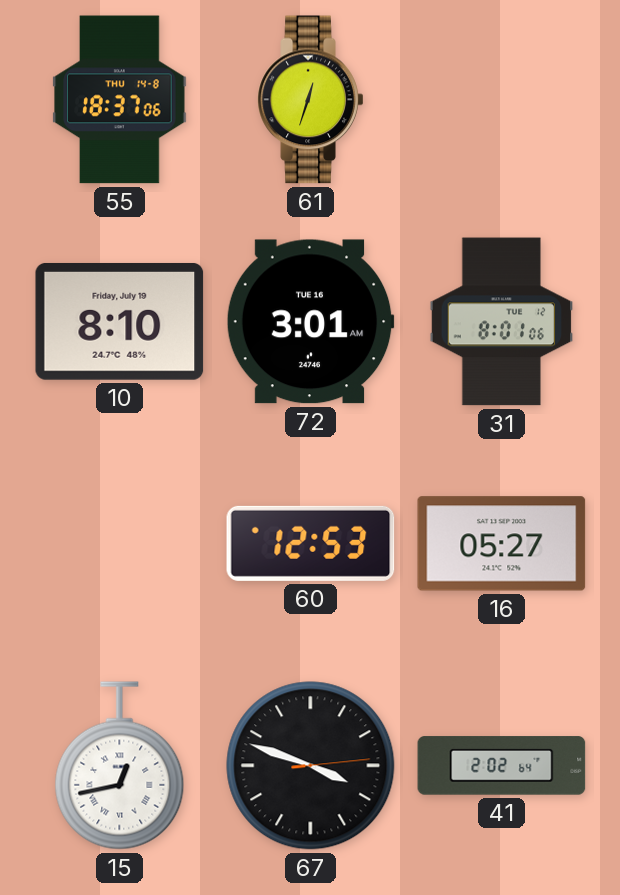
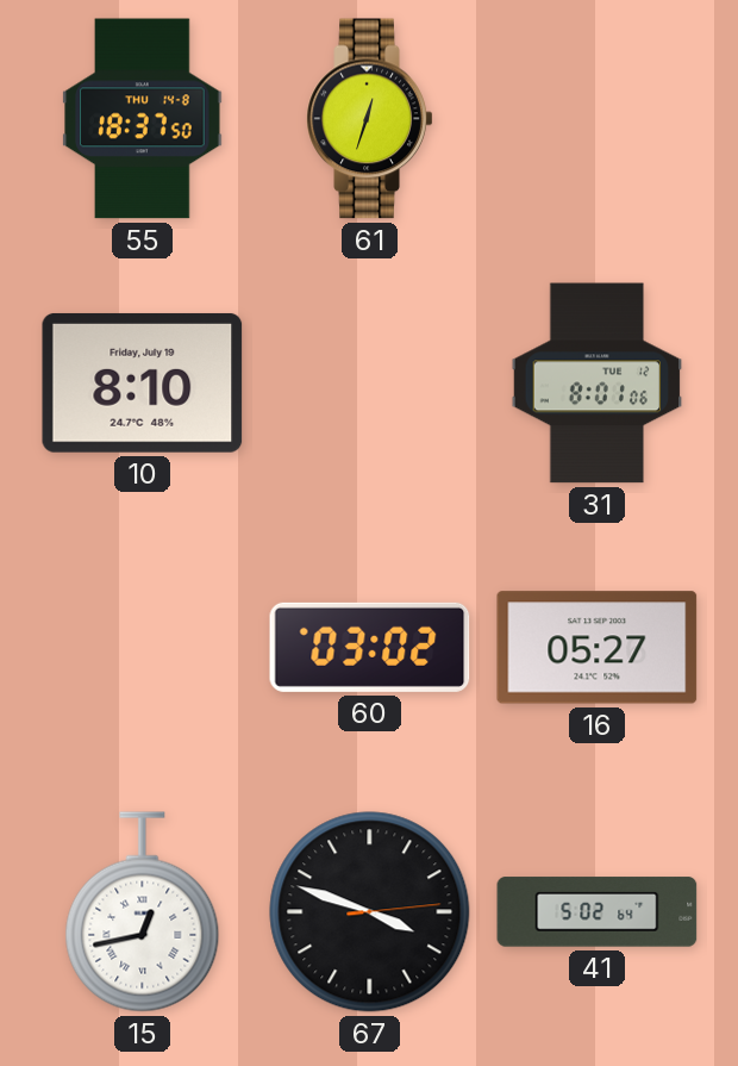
55: 18:37:06 -> 18:37:50
72: 3:01 -> none
60: 12:53 -> 03:02
41: 2:02 -> 5:02
